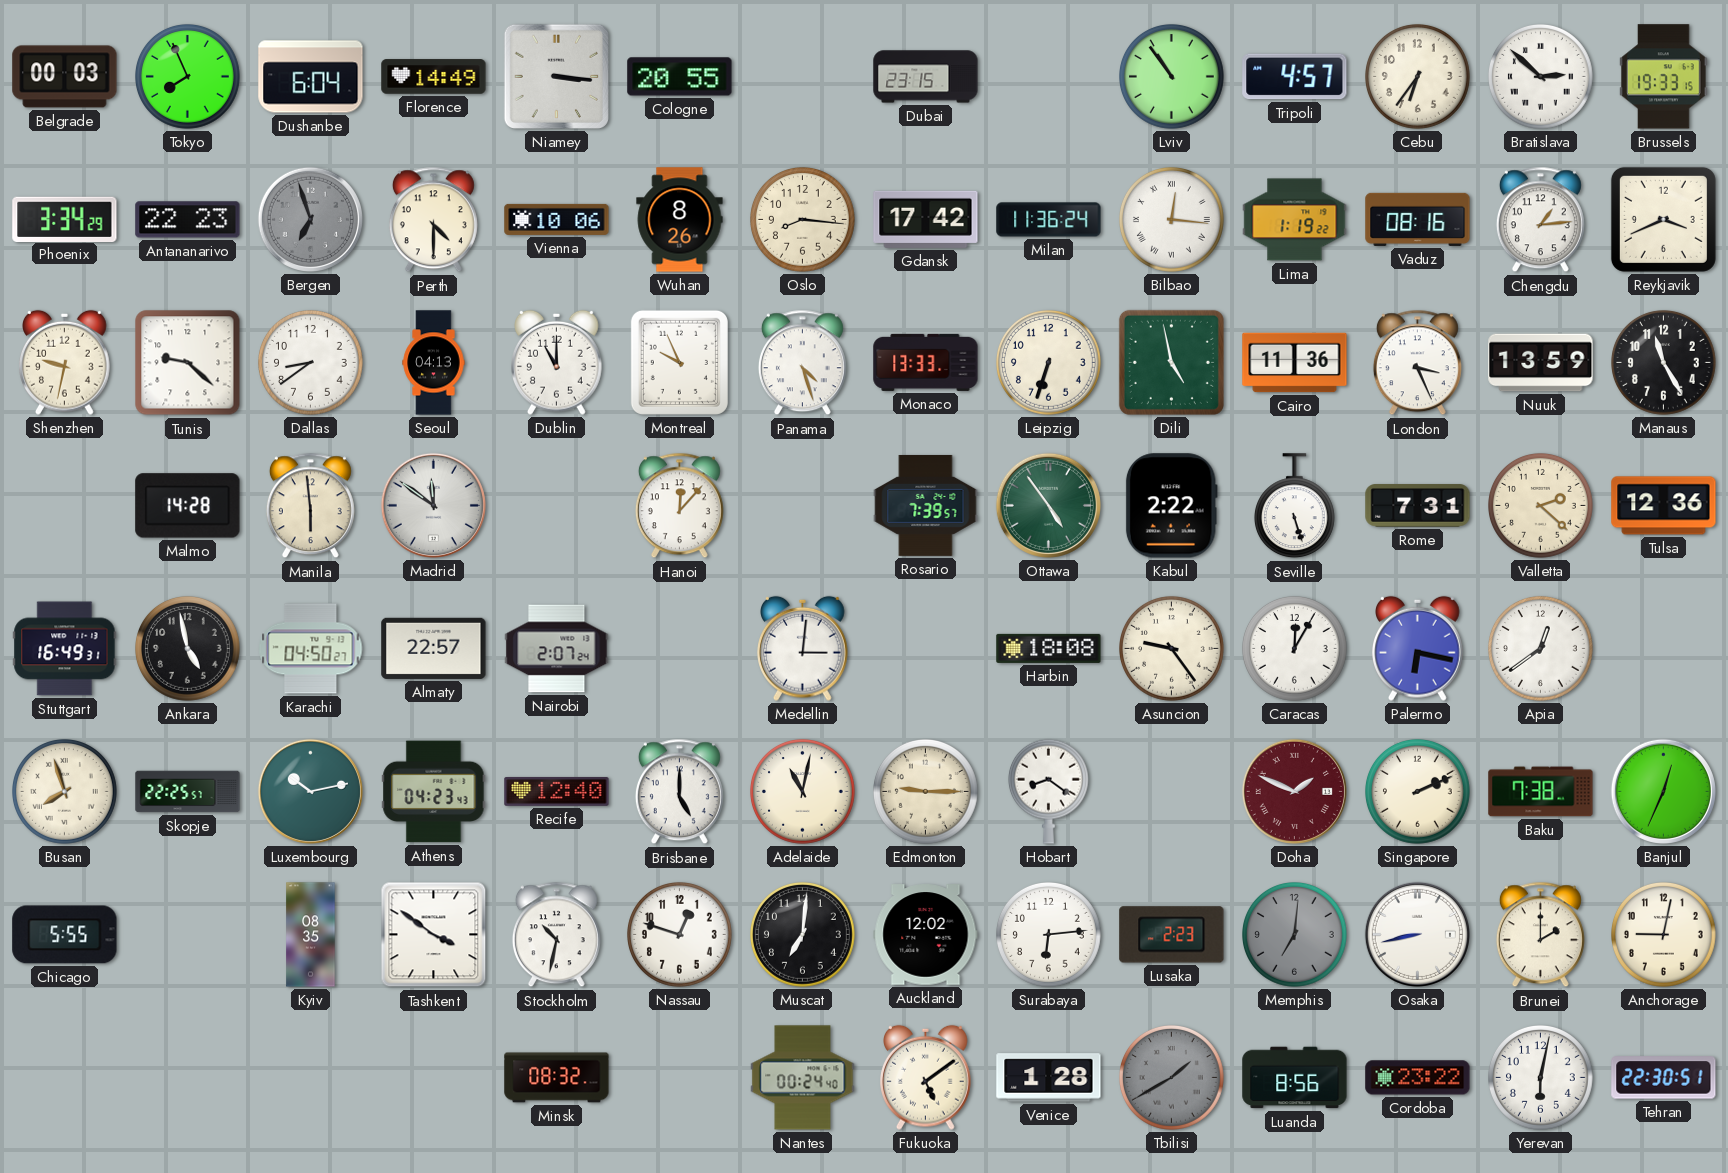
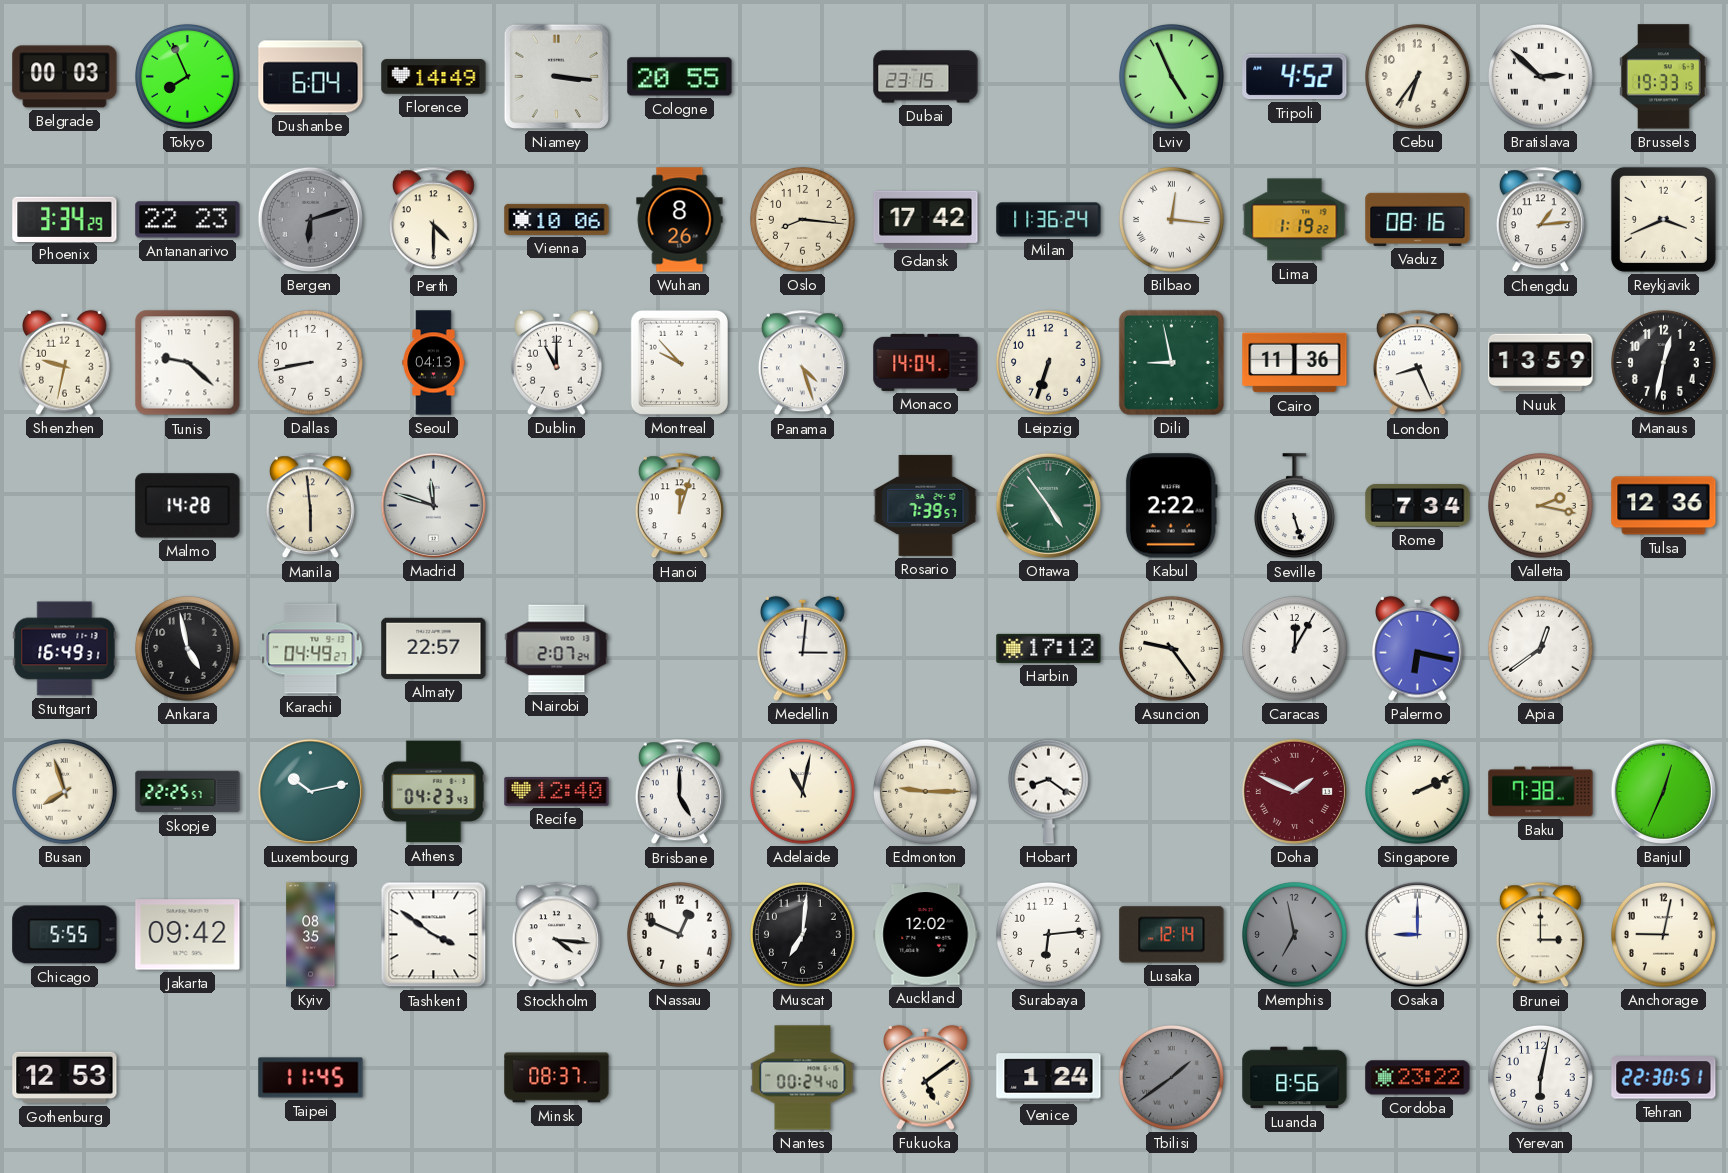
Lviv: 10:54 -> 4:56
Tripoli: 4:57 -> 4:52
Bergen: 6:57 -> 6:12
Dallas: 8:39 -> 8:43
Montreal: 9:56 -> 9:53
Monaco: 13:33 -> 14:04
Dili: 4:58 -> 8:58
London: 3:26 -> 8:26
Manaus: 11:25 -> 12:32
Madrid: 11:51 -> 11:48
Hanoi: 12:07 -> 12:03
Rome: 7:31 -> 7:34
Valletta: 2:22 -> 2:17
Karachi: 04:50 -> 04:49
Harbin: 18:08 -> 17:12
Jakarta: none -> 09:42
Stockholm: 10:32 -> 4:16
Nassau: 12:48 -> 12:49
Lusaka: 2:23 -> 12:14
Memphis: 7:01 -> 6:58
Osaka: 8:43 -> 9:00
Brunei: 2:00 -> 3:00
Gothenburg: none -> 12:53
Taipei: none -> 11:45
Minsk: 08:32 -> 08:37
Venice: 1:28 -> 1:24
Tbilisi: 1:40 -> 1:39
